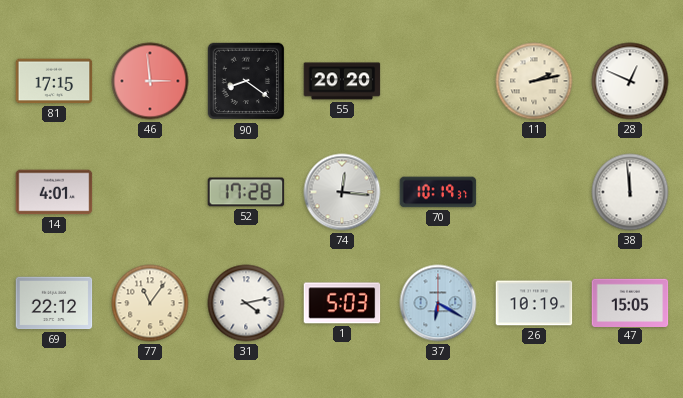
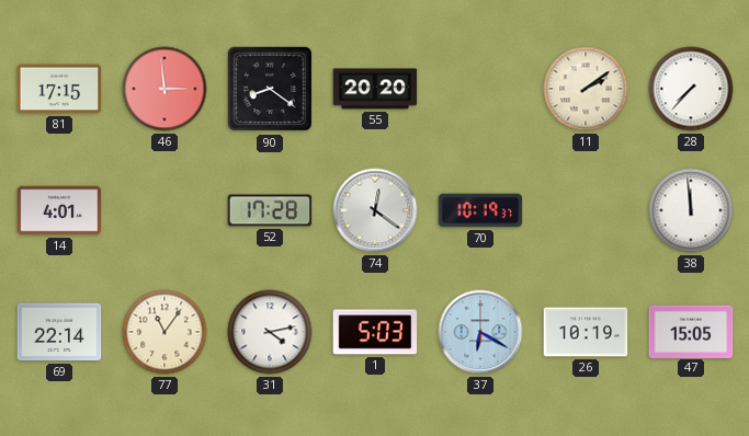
11: 2:13 -> 2:09
28: 12:49 -> 7:37
74: 12:16 -> 12:21
69: 22:12 -> 22:14
